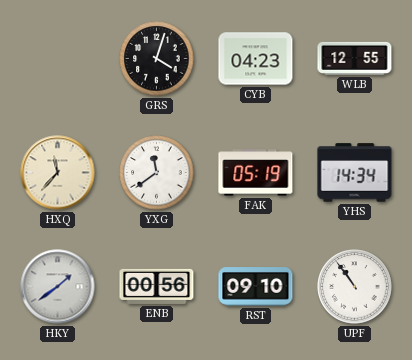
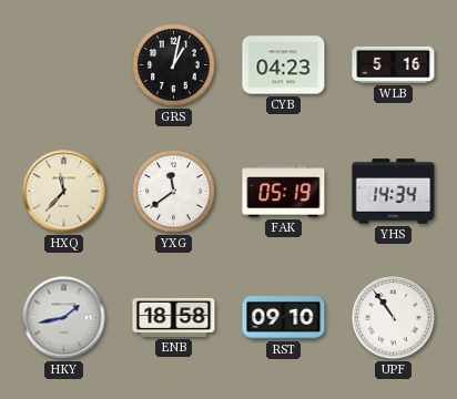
GRS: 4:03 -> 1:02
WLB: 12:55 -> 5:16
HKY: 1:39 -> 1:43
ENB: 00:56 -> 18:58
